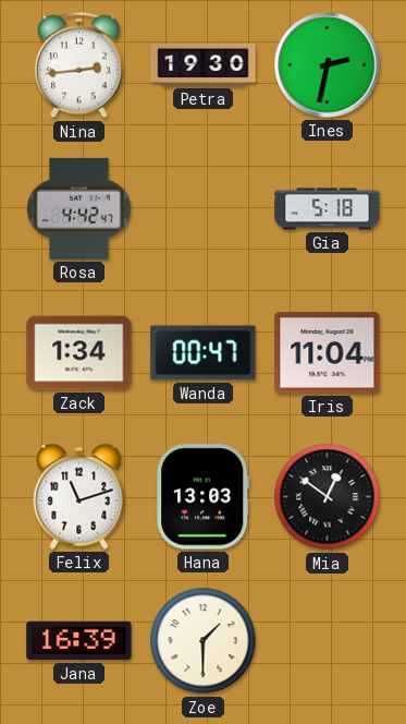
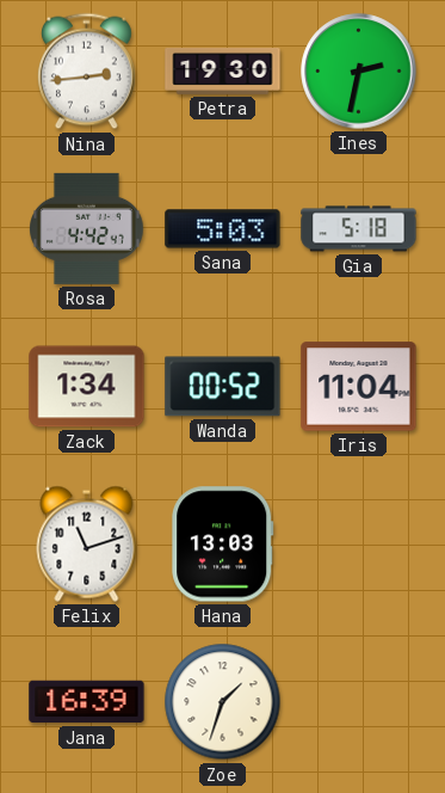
Sana: none -> 5:03
Wanda: 00:47 -> 00:52
Mia: 12:51 -> none
Zoe: 1:30 -> 1:33
